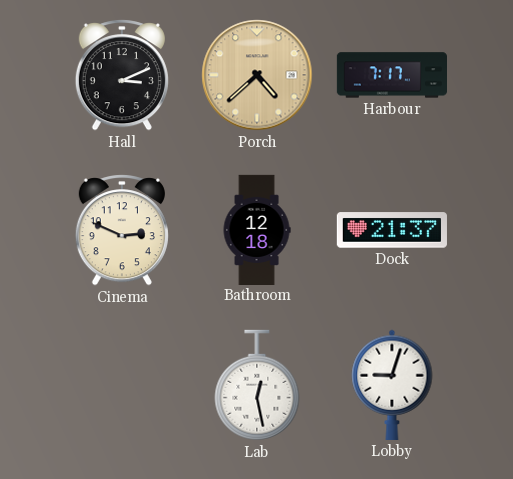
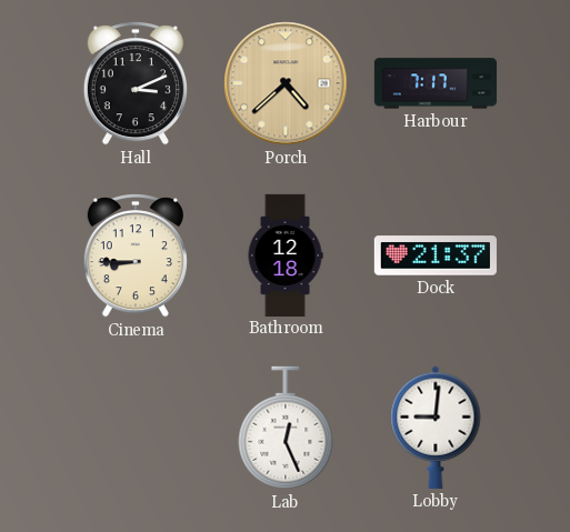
Cinema: 2:49 -> 8:45
Lab: 12:28 -> 12:26
Lobby: 9:03 -> 9:01
